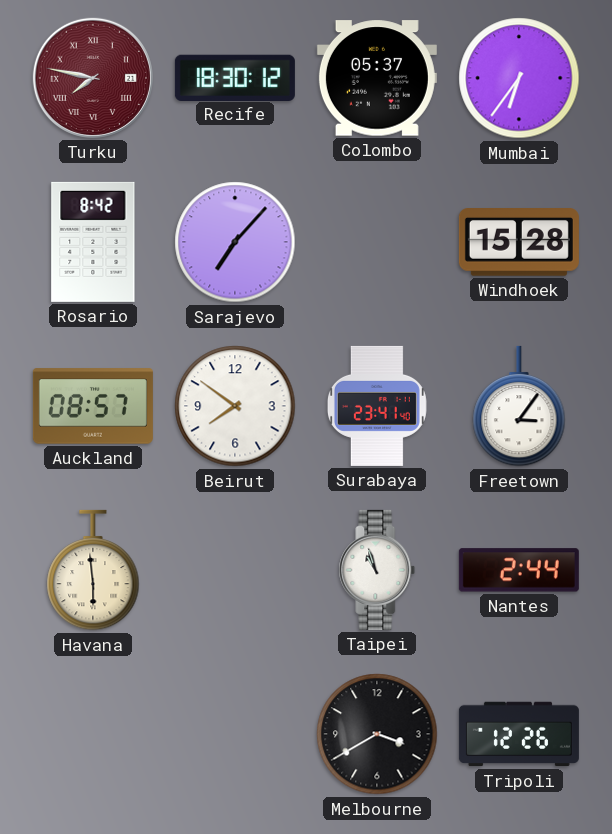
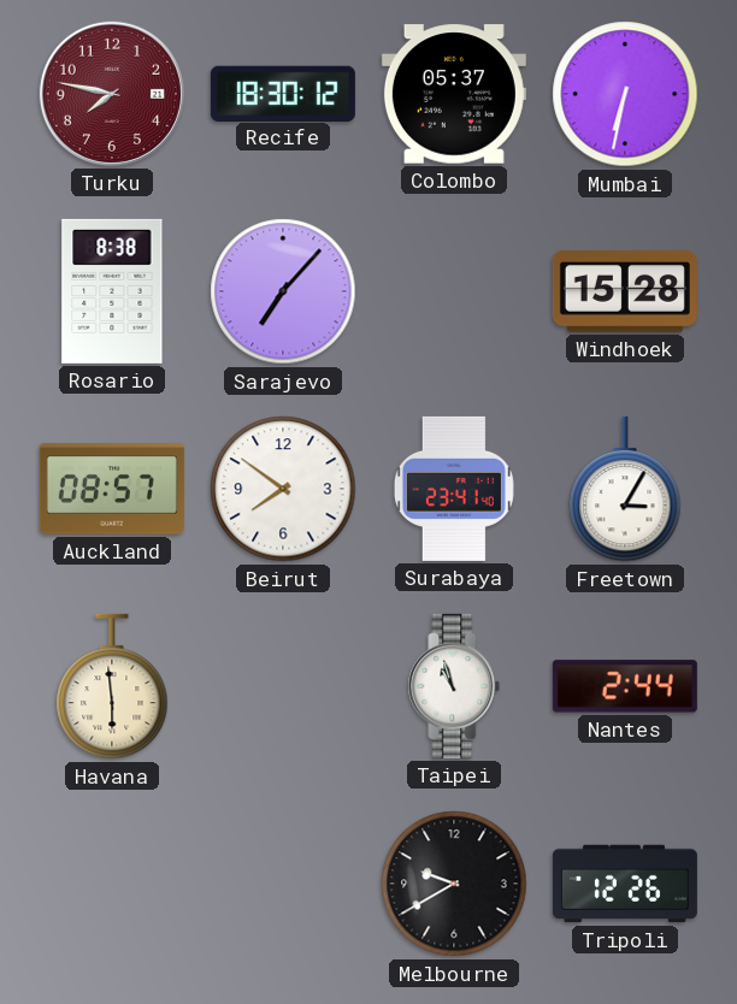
Turku numerals: Roman -> Arabic
Mumbai: 6:36 -> 6:32
Rosario: 8:42 -> 8:38
Freetown: 3:06 -> 3:05
Melbourne: 3:40 -> 9:40
